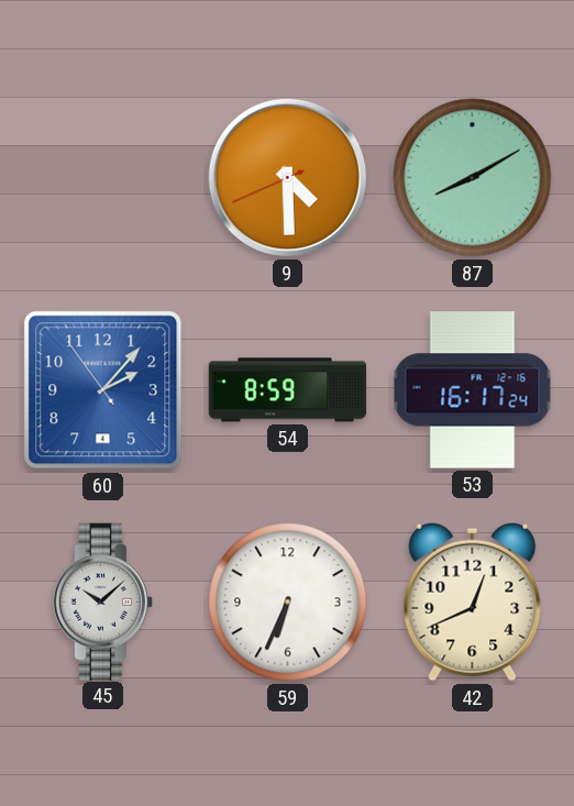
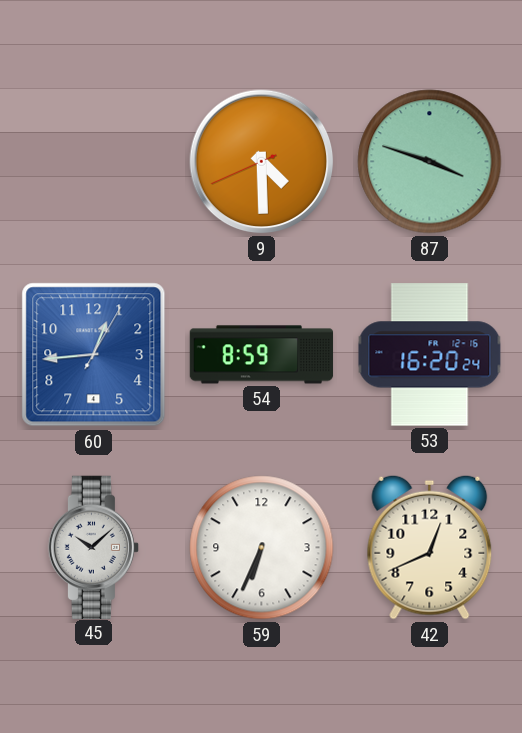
87: 8:10 -> 3:48
60: 2:06 -> 12:44
53: 16:17 -> 16:20
